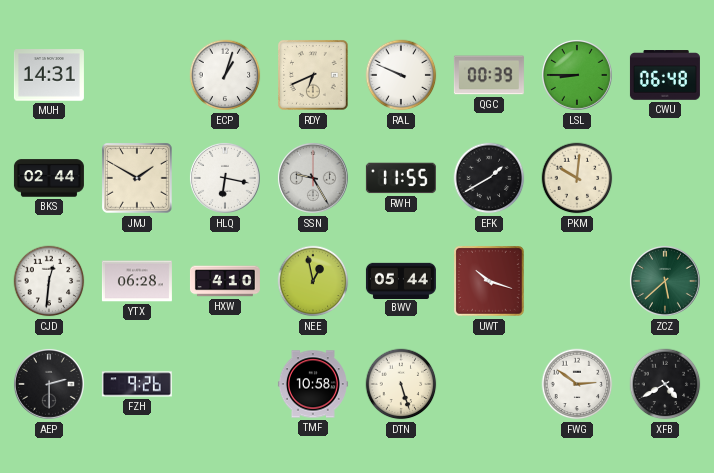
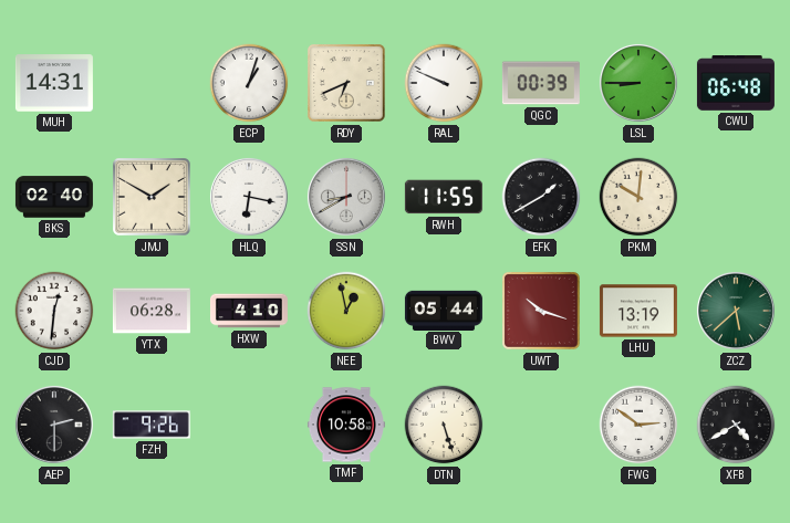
BKS: 02:44 -> 02:40
SSN: 9:25 -> 8:40
LHU: none -> 13:19
